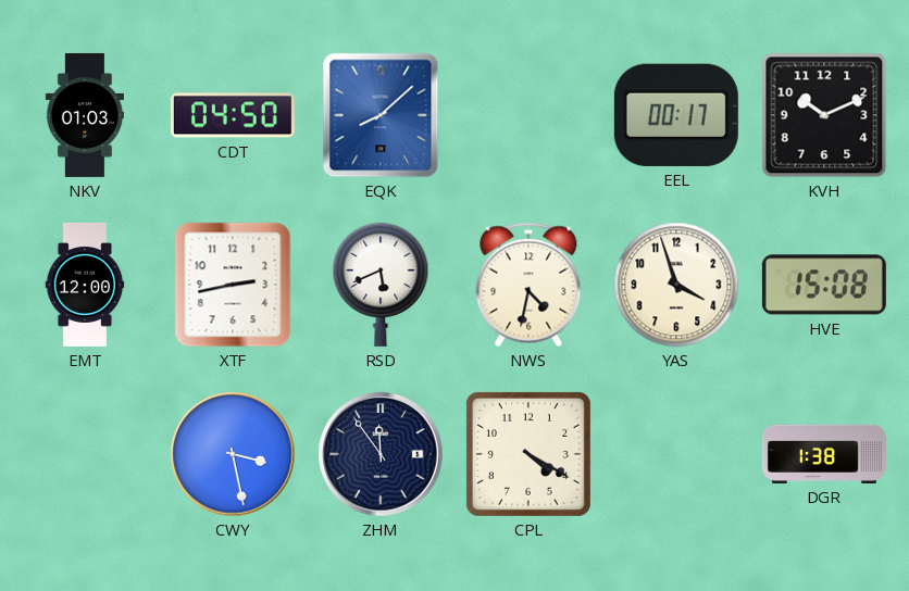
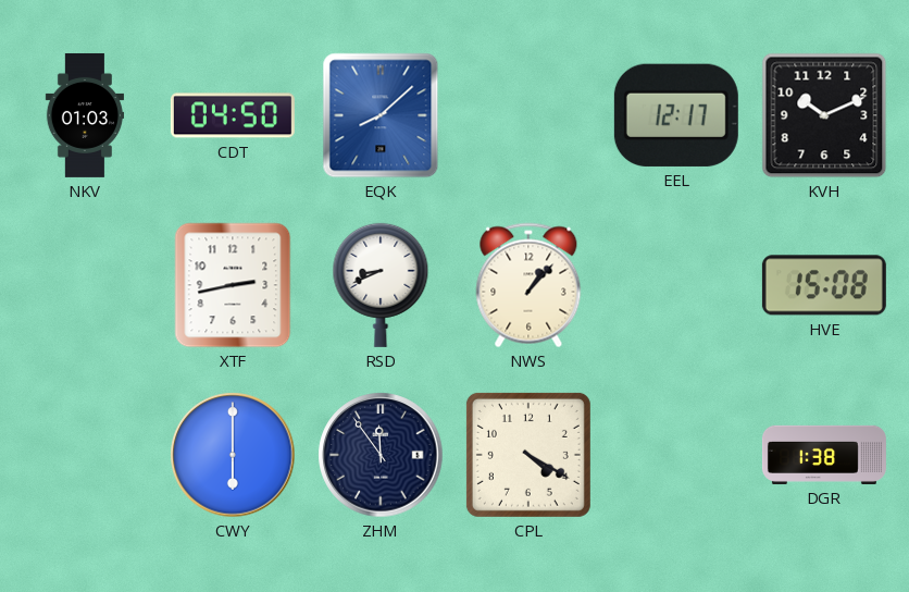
EEL: 00:17 -> 12:17
EMT: 12:00 -> none
RSD: 5:41 -> 8:41
NWS: 4:32 -> 1:07
YAS: 3:57 -> none
CWY: 3:28 -> 6:00
